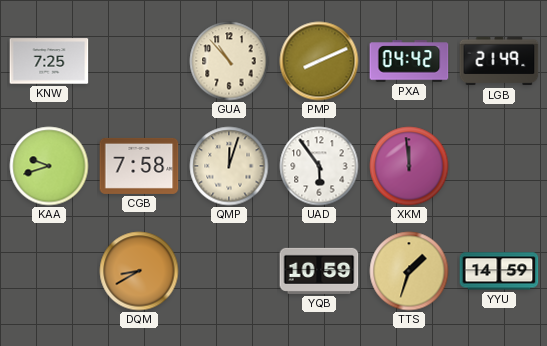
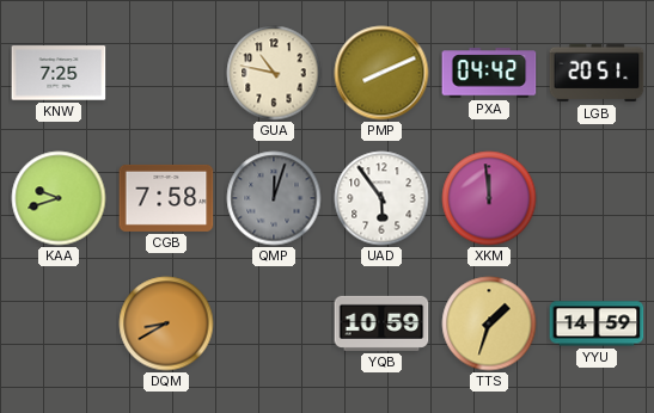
GUA: 10:53 -> 10:47
LGB: 21:49 -> 20:51
QMP dial: cream -> grey
